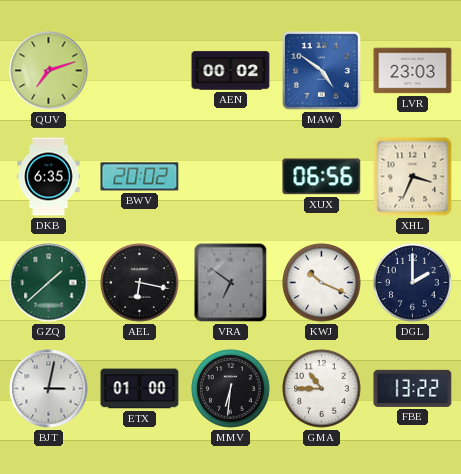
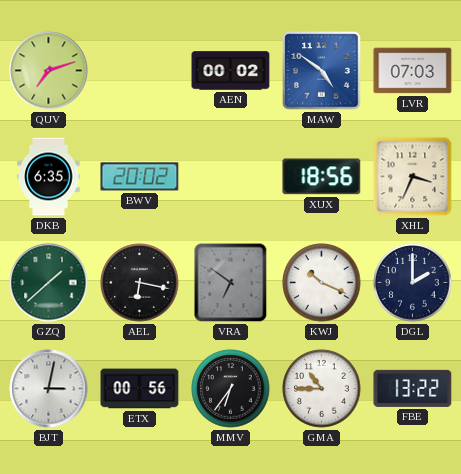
LVR: 23:03 -> 07:03
XUX: 06:56 -> 18:56
ETX: 01:00 -> 00:56
MMV: 6:31 -> 6:36
